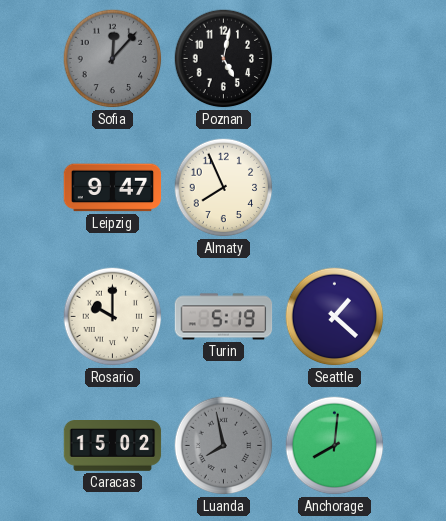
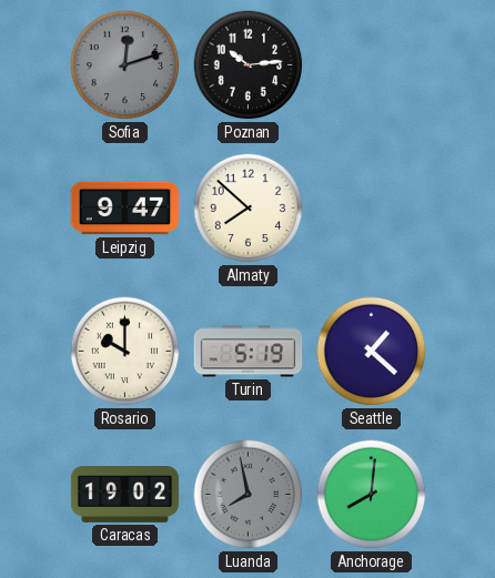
Sofia: 12:07 -> 12:12
Poznan: 5:02 -> 10:14
Almaty: 7:56 -> 7:52
Caracas: 15:02 -> 19:02
